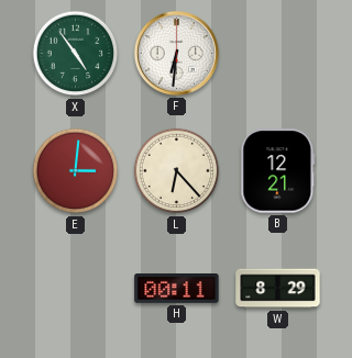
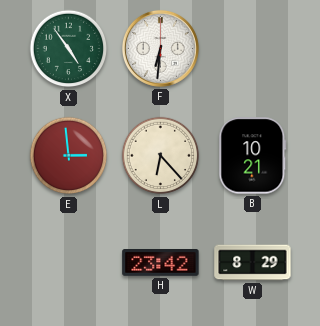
E: 3:01 -> 2:59
B: 12:21 -> 10:21
H: 00:11 -> 23:42
